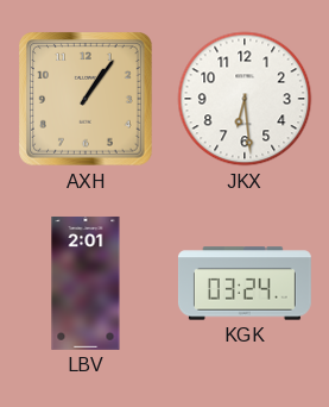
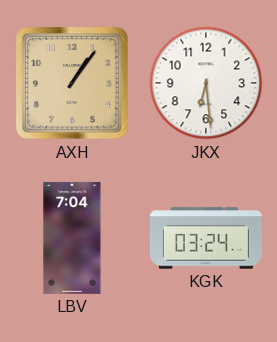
LBV: 2:01 -> 7:04
